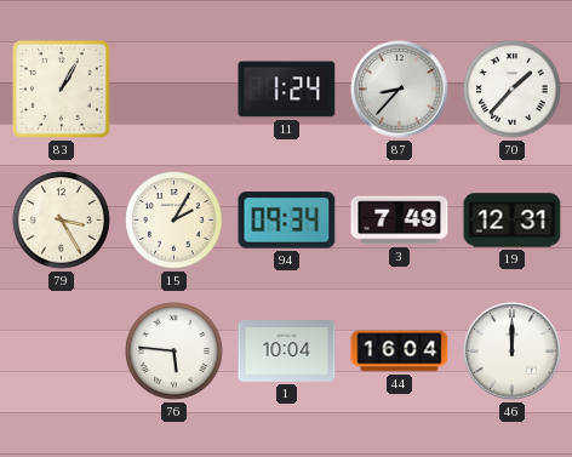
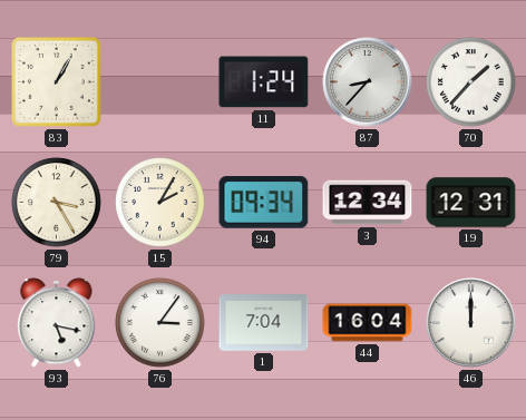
3: 7:49 -> 12:34
93: none -> 5:17
76: 5:46 -> 3:06
1: 10:04 -> 7:04
